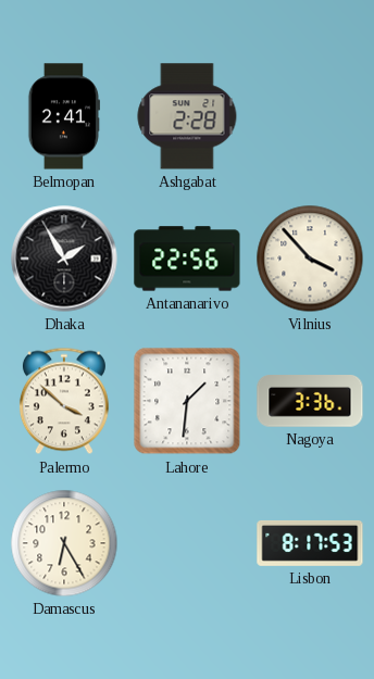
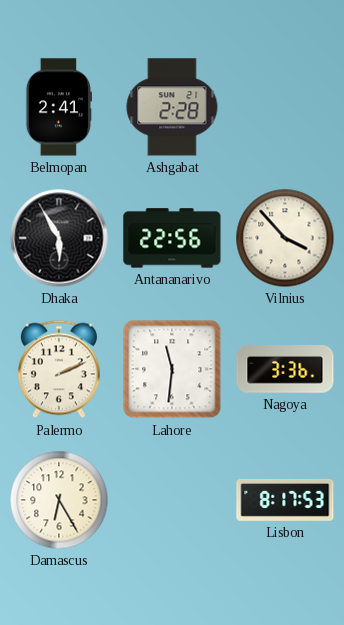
Dhaka: 1:55 -> 5:55
Palermo: 3:52 -> 2:11
Lahore: 1:31 -> 11:31
